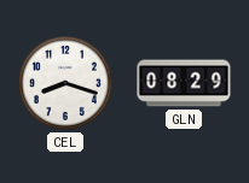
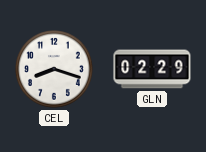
GLN: 08:29 -> 02:29
